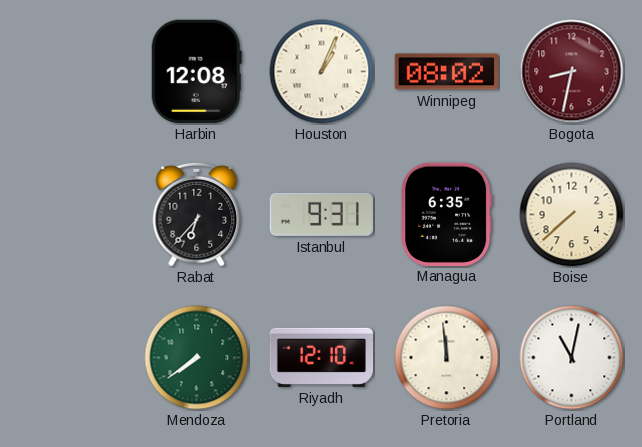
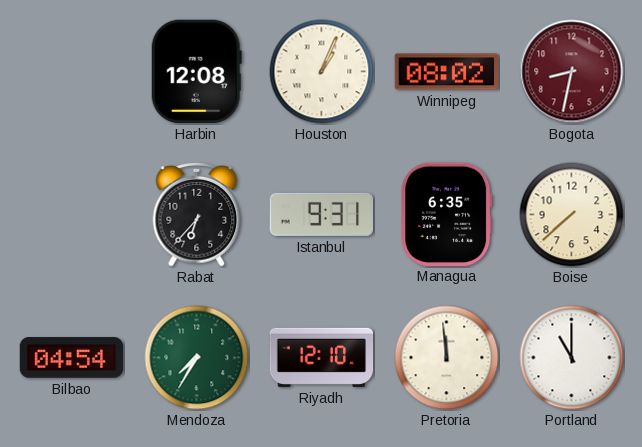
Bilbao: none -> 04:54
Mendoza: 7:39 -> 7:35
Portland: 11:02 -> 11:00
